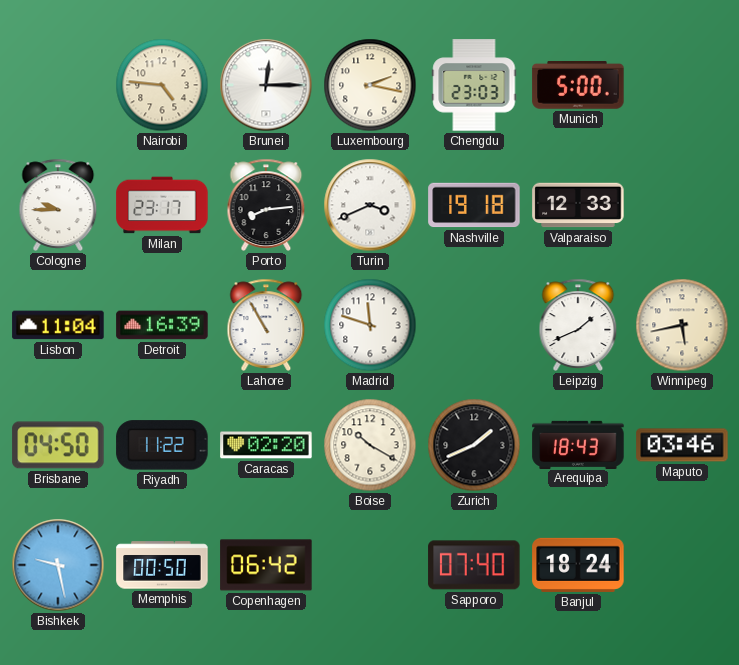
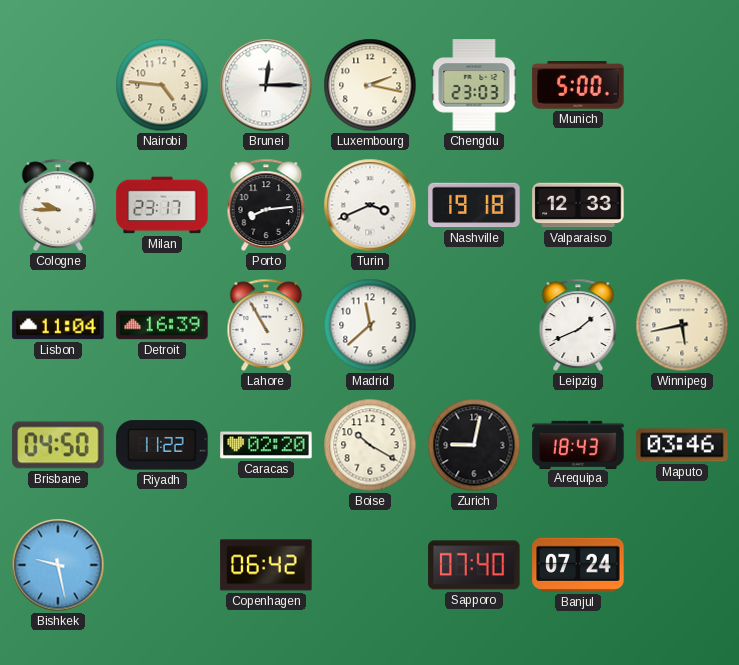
Madrid: 11:48 -> 11:38
Zurich: 1:41 -> 9:02
Memphis: 00:50 -> none
Banjul: 18:24 -> 07:24
